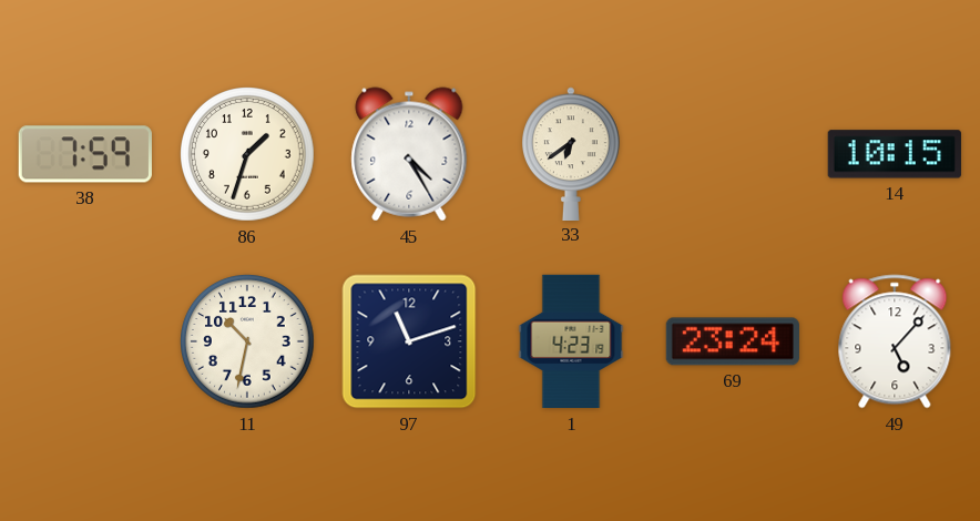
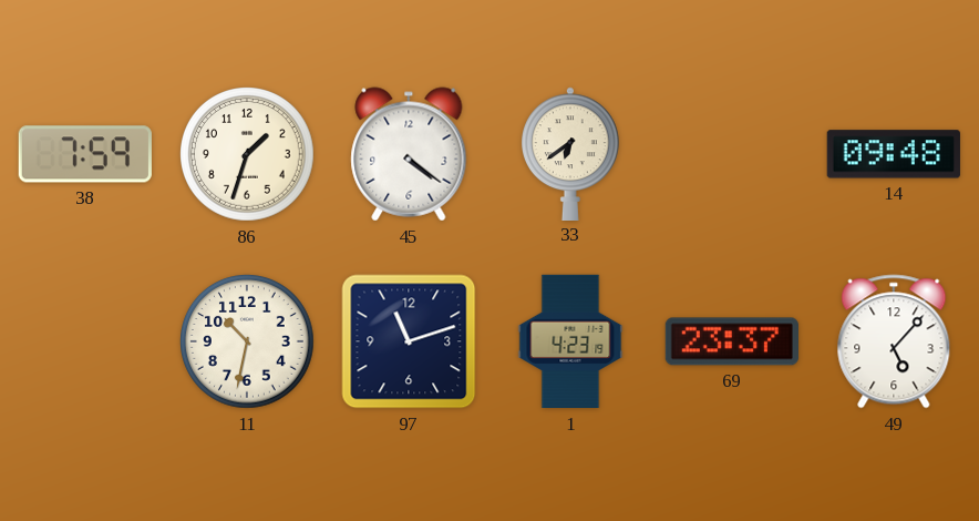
45: 4:25 -> 4:21
14: 10:15 -> 09:48
69: 23:24 -> 23:37
